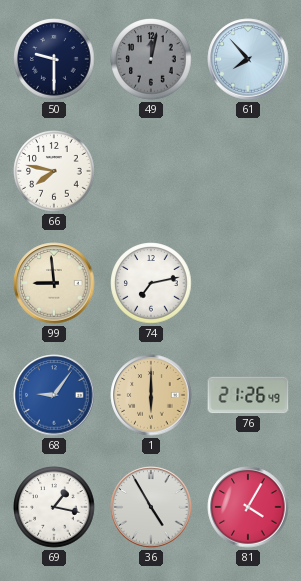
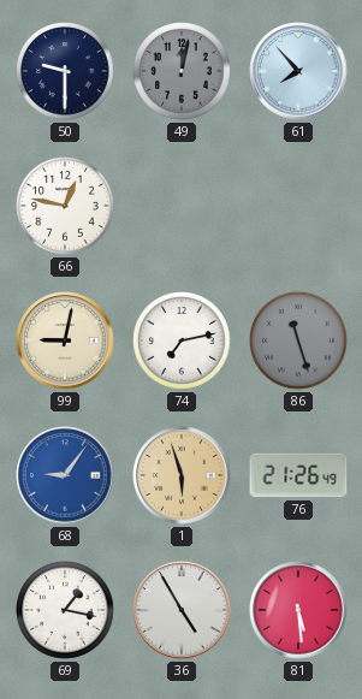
66: 7:47 -> 12:47
99: 8:59 -> 9:02
86: none -> 11:27
1: 6:00 -> 5:57
81: 4:05 -> 5:29
